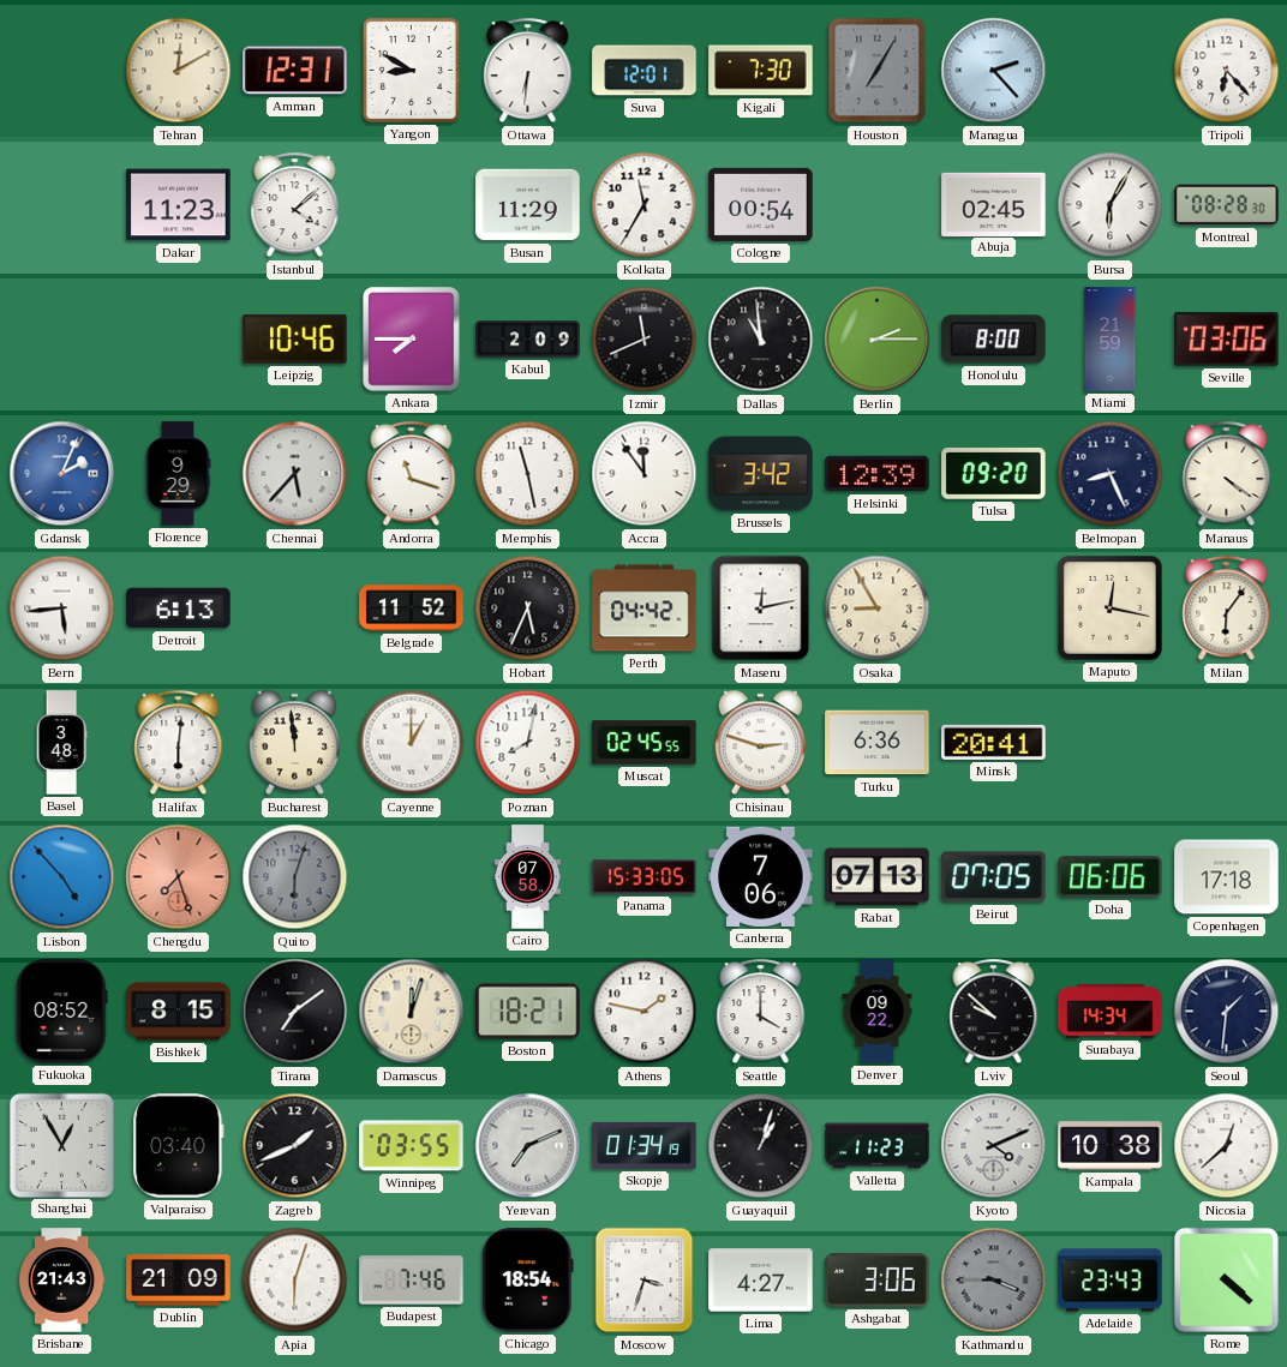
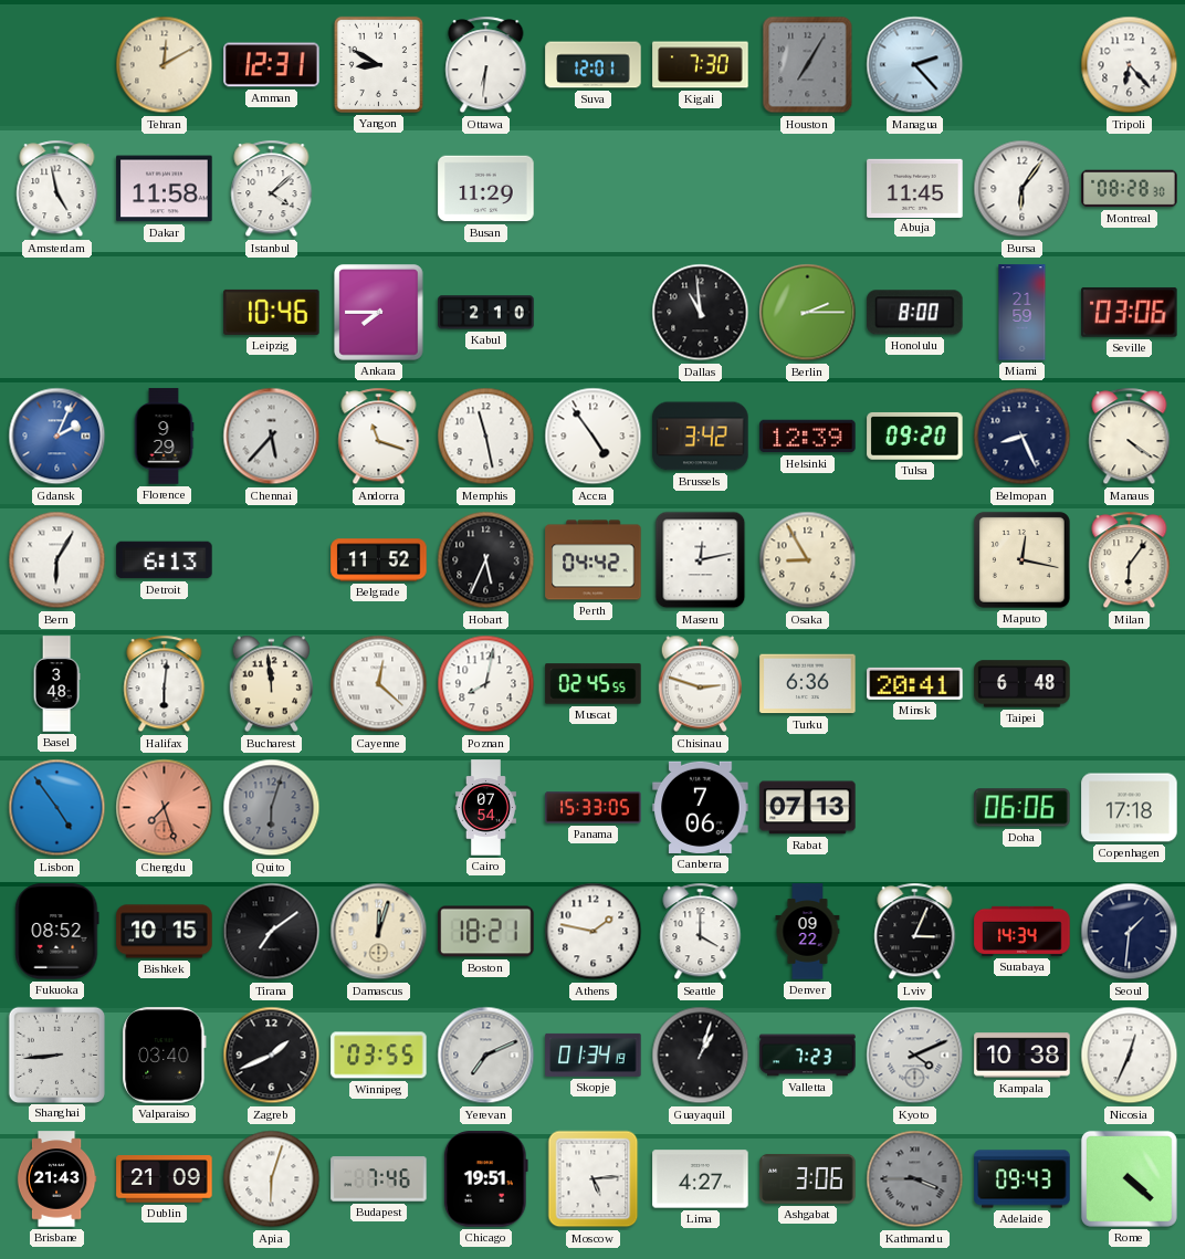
Amsterdam: none -> 4:58
Dakar: 11:23 -> 11:58
Kolkata: 11:35 -> none
Cologne: 00:54 -> none
Abuja: 02:45 -> 11:45
Bursa: 6:05 -> 6:06
Kabul: 2:09 -> 2:10
Izmir: 11:41 -> none
Accra: 11:54 -> 4:54
Bern: 5:44 -> 6:05
Cayenne: 1:00 -> 12:22
Taipei: none -> 6:48
Lisbon: 4:53 -> 4:54
Cairo: 07:58 -> 07:54
Beirut: 07:05 -> none
Bishkek: 8:15 -> 10:15
Lviv: 9:52 -> 3:04
Shanghai: 12:55 -> 8:44
Valletta: 11:23 -> 7:23
Nicosia: 12:38 -> 12:34
Chicago: 18:54 -> 19:51
Moscow: 3:33 -> 5:14
Adelaide: 23:43 -> 09:43
